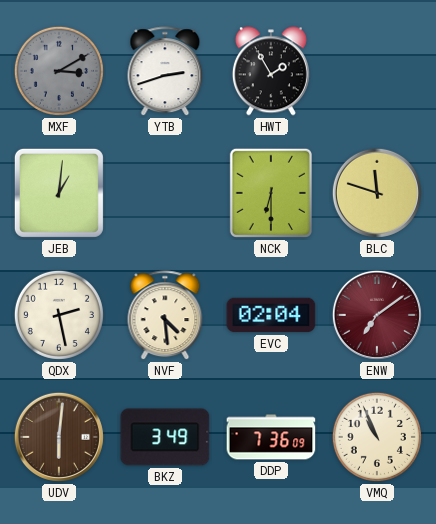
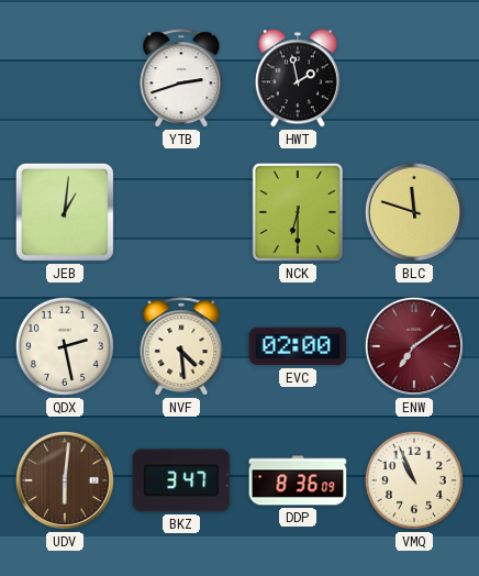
MXF: 3:10 -> none
HWT: 1:55 -> 1:58
EVC: 02:04 -> 02:00
BKZ: 3:49 -> 3:47
DDP: 7:36 -> 8:36
